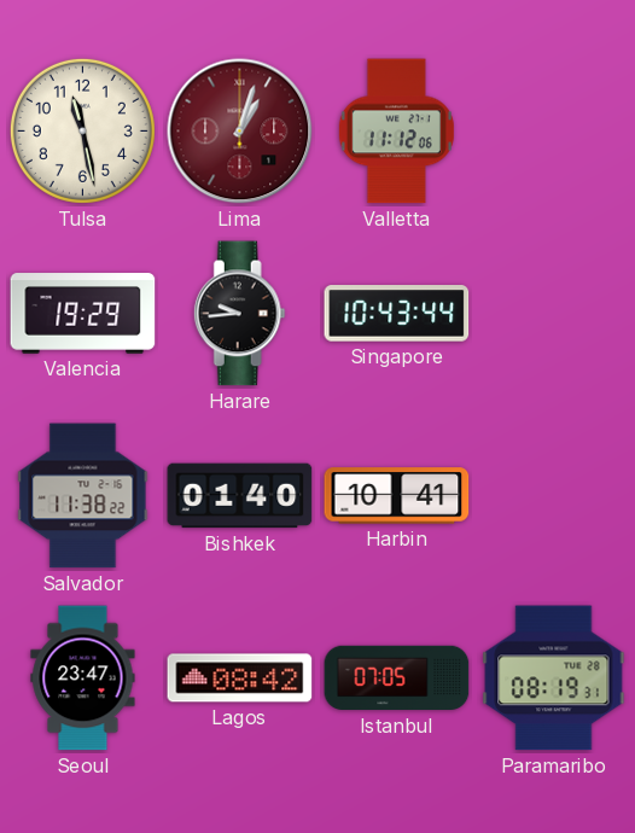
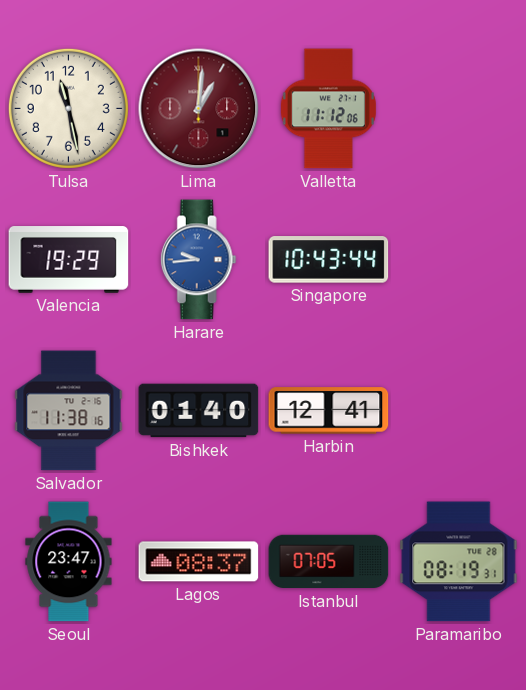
Lima: 1:03 -> 1:01
Harare dial: black -> blue
Salvador: 11:38:22 -> 11:38:16
Harbin: 10:41 -> 12:41
Lagos: 08:42 -> 08:37
